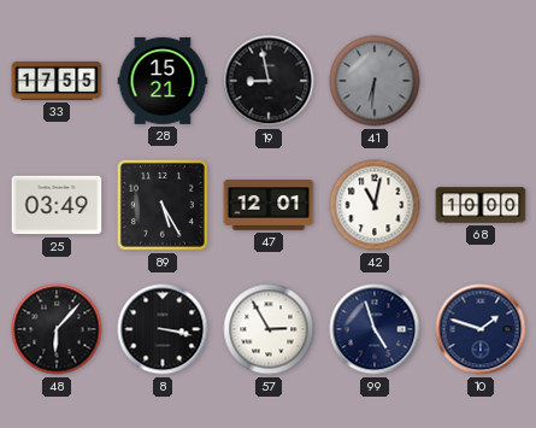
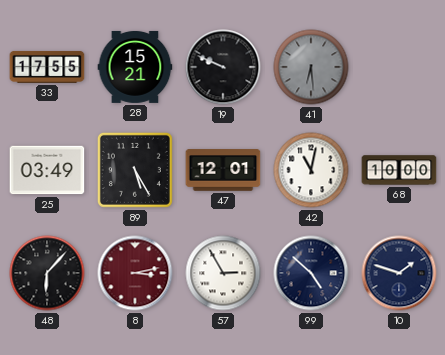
19: 8:58 -> 9:49
41: 6:31 -> 6:29
8: 3:17 -> 3:13
8 dial: black -> burgundy
99: 4:57 -> 4:52
